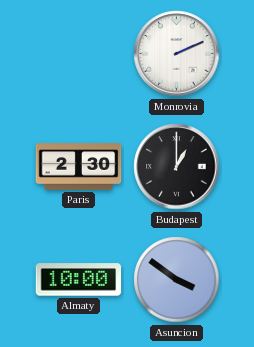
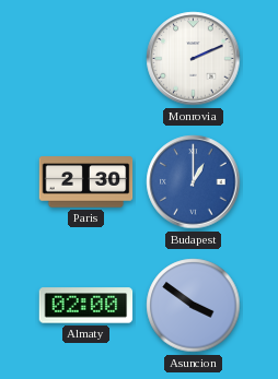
Budapest dial: black -> blue
Almaty: 10:00 -> 02:00
